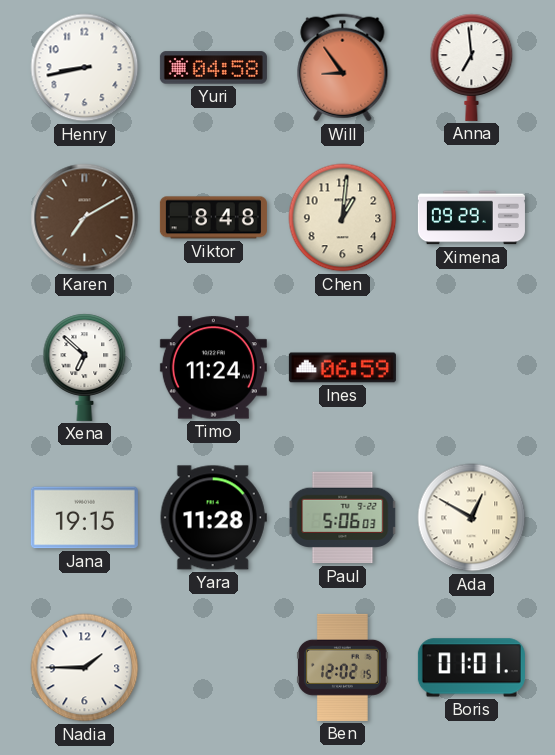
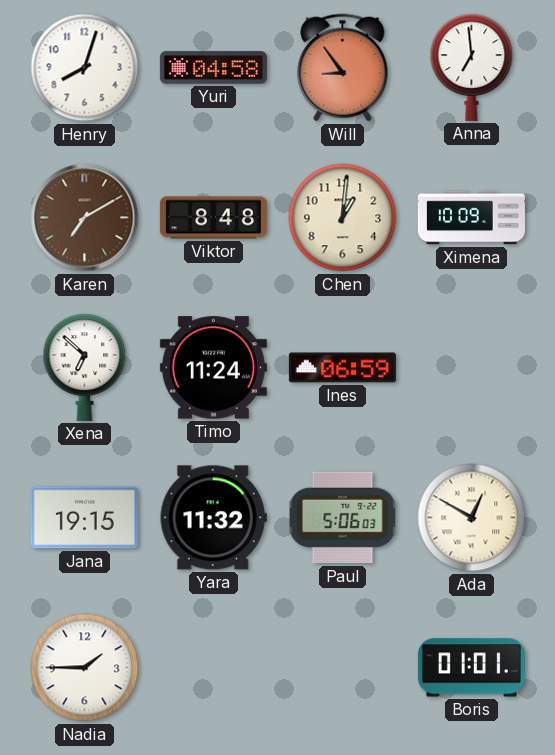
Henry: 8:43 -> 8:03
Ximena: 09:29 -> 10:09
Yara: 11:28 -> 11:32
Ben: 12:02 -> none
